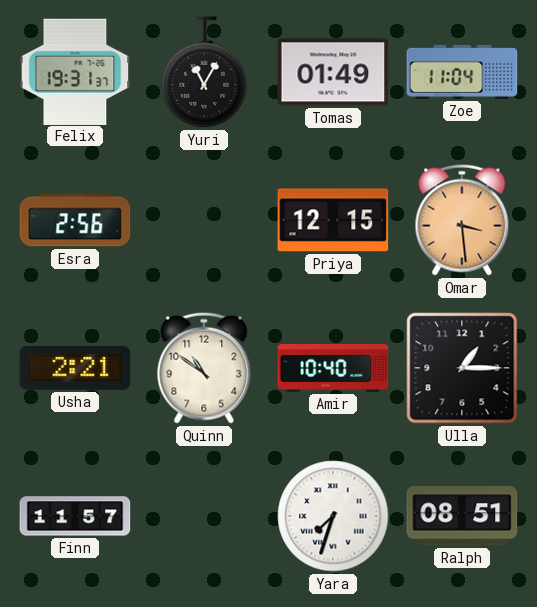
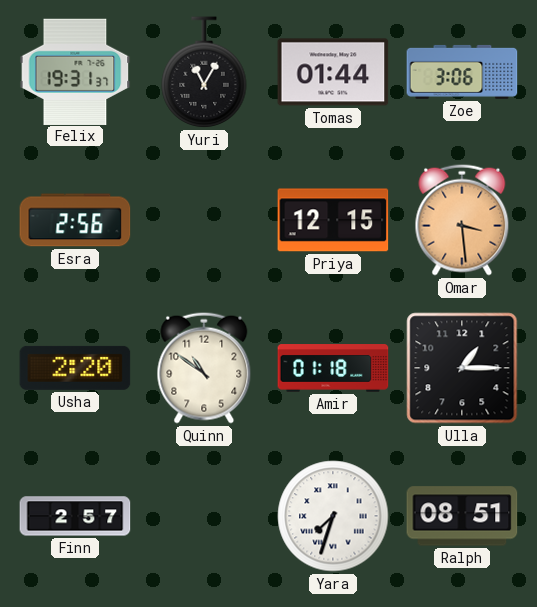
Tomas: 01:49 -> 01:44
Zoe: 11:04 -> 3:06
Usha: 2:21 -> 2:20
Amir: 10:40 -> 01:18
Finn: 11:57 -> 2:57
